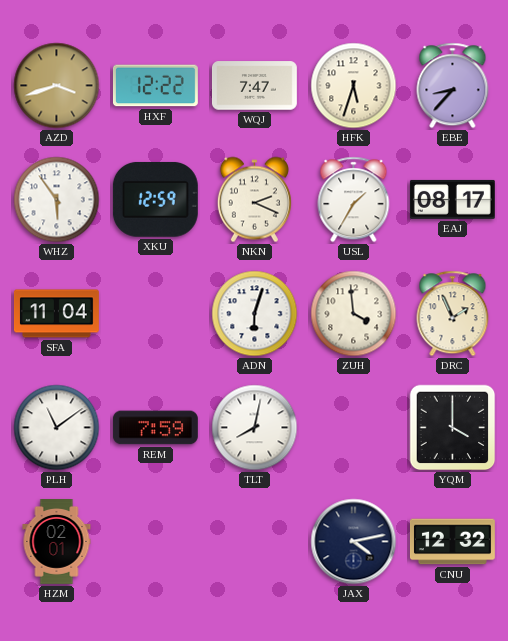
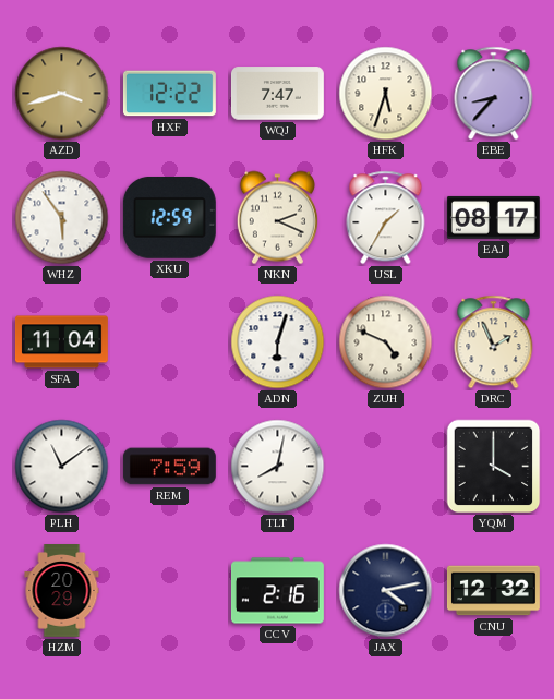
ZUH: 3:59 -> 4:49
HZM: 02:01 -> 20:29
CCV: none -> 2:16
